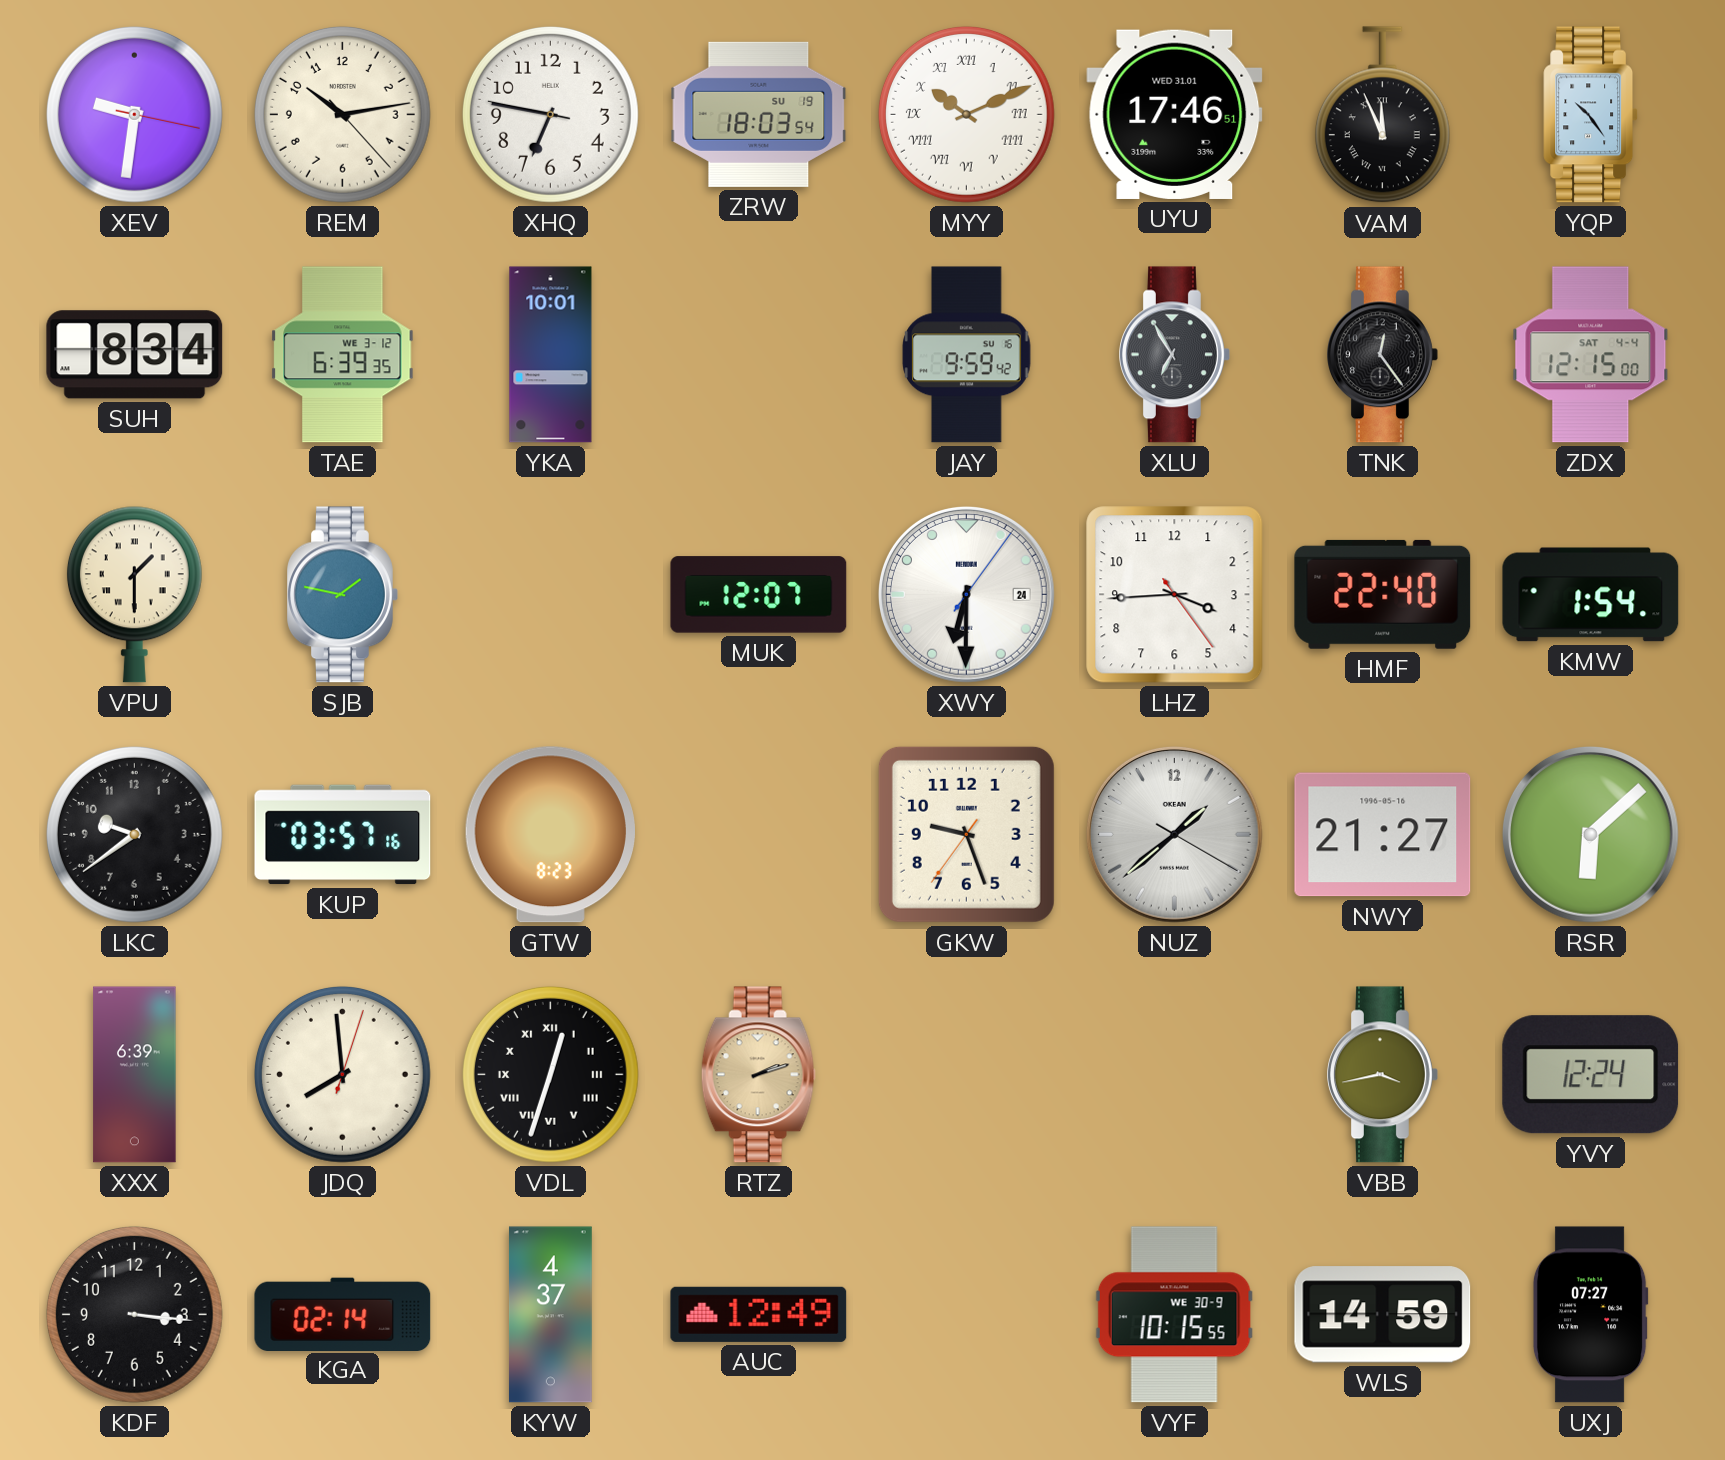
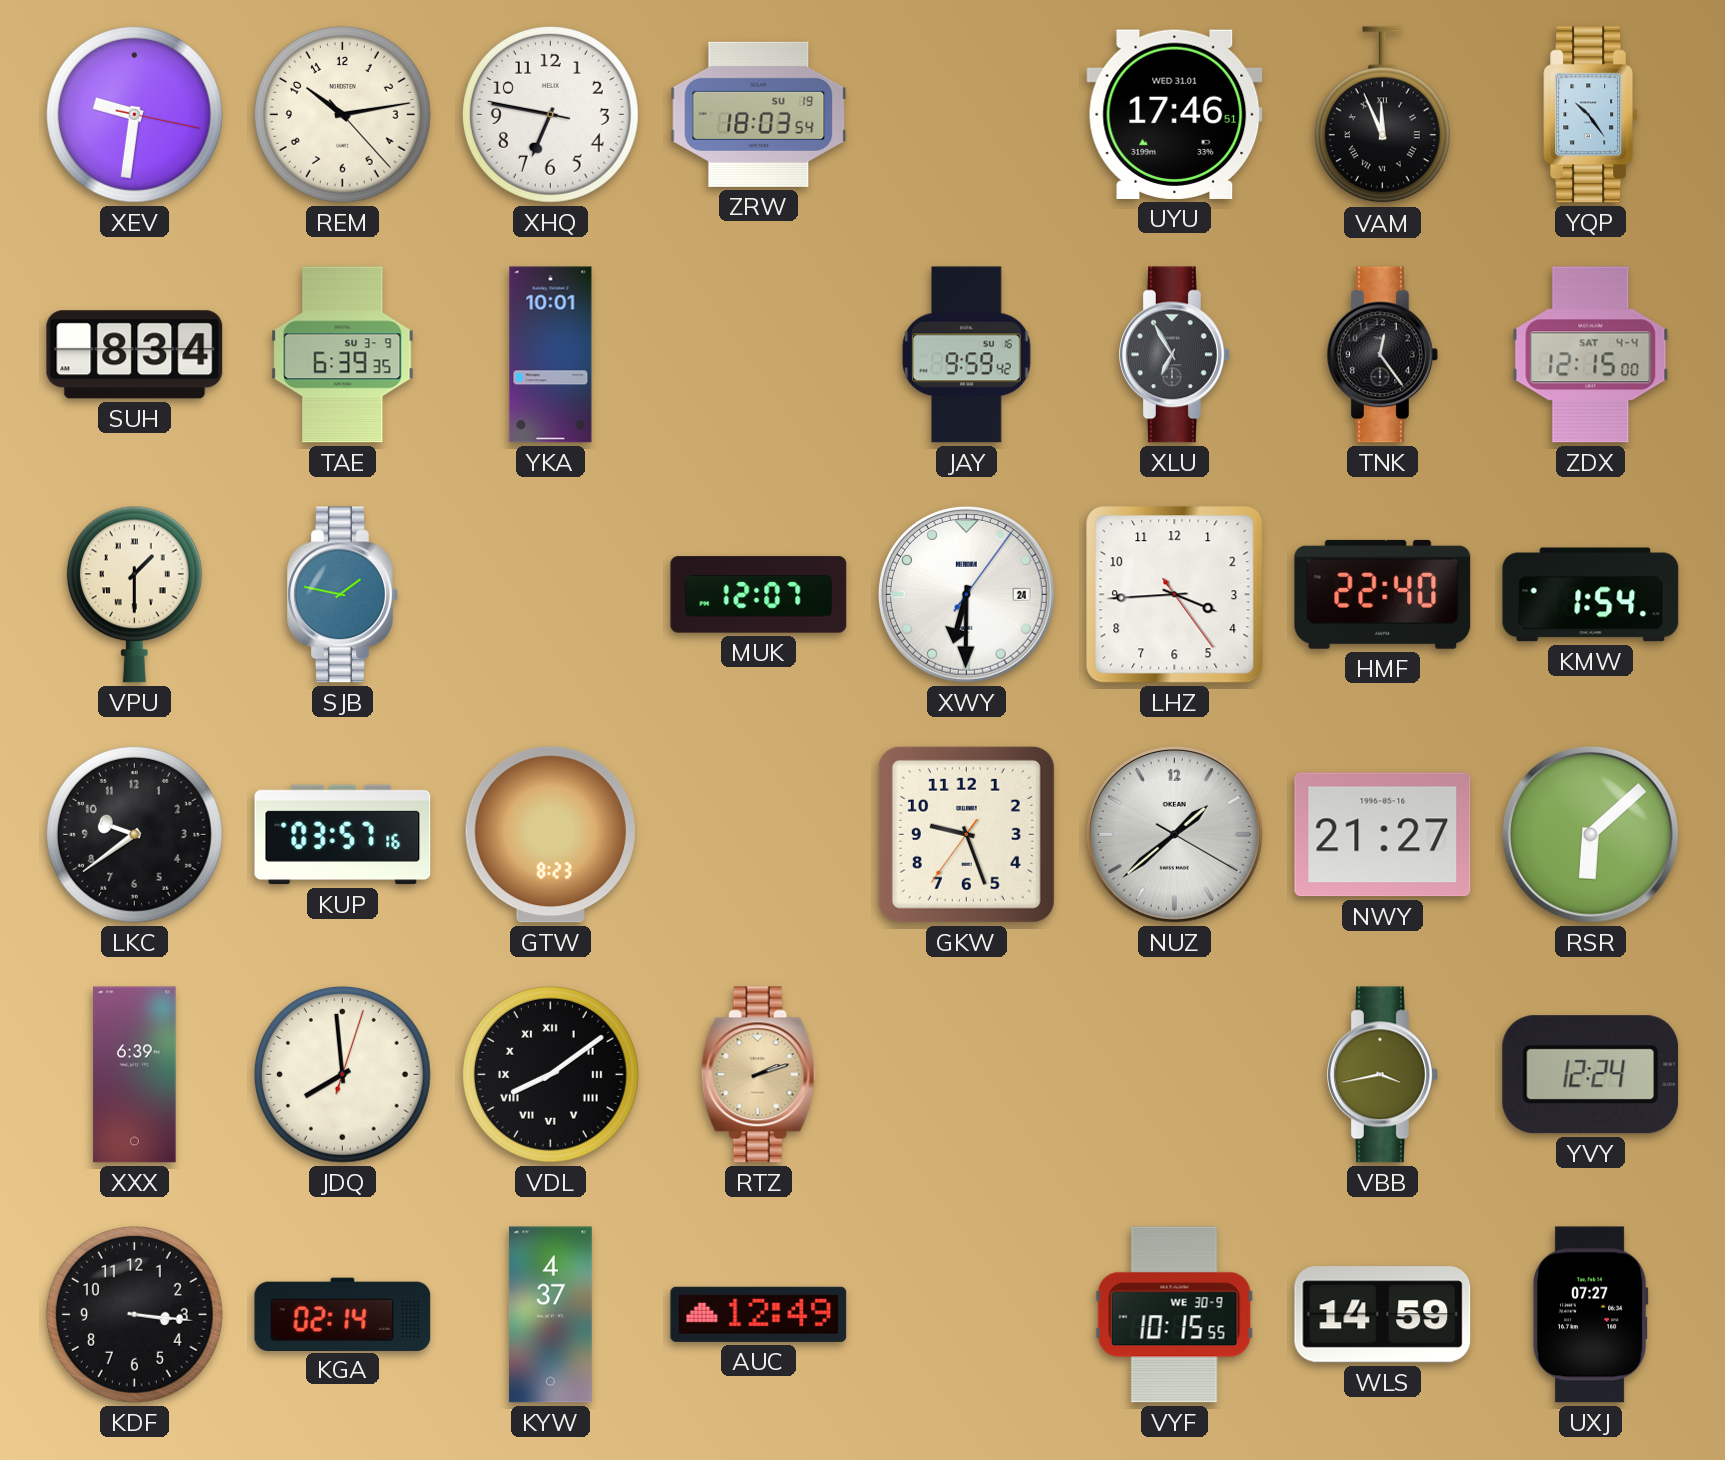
MYY: 10:11 -> none
TAE date: WE 3-12 -> SU 3-9
VDL: 12:33 -> 8:09
